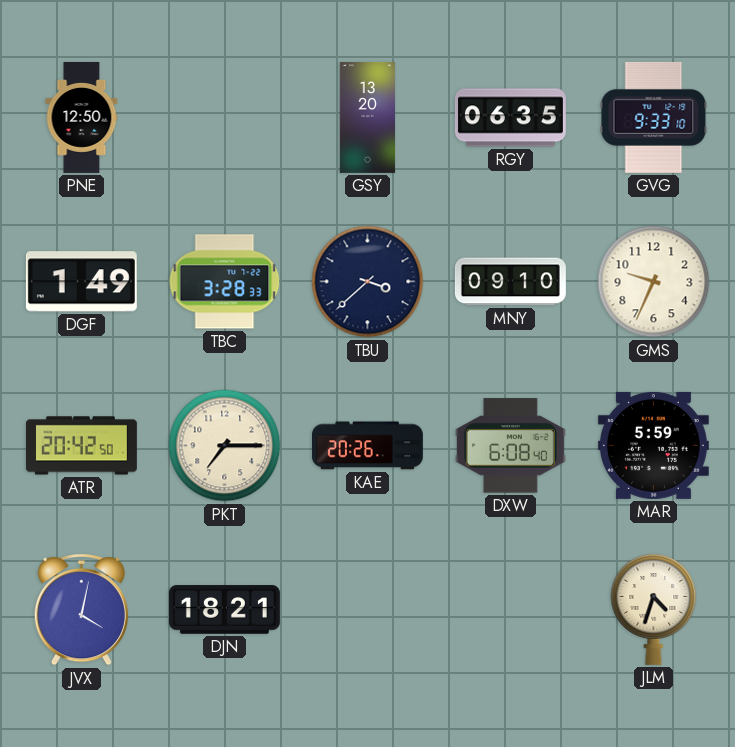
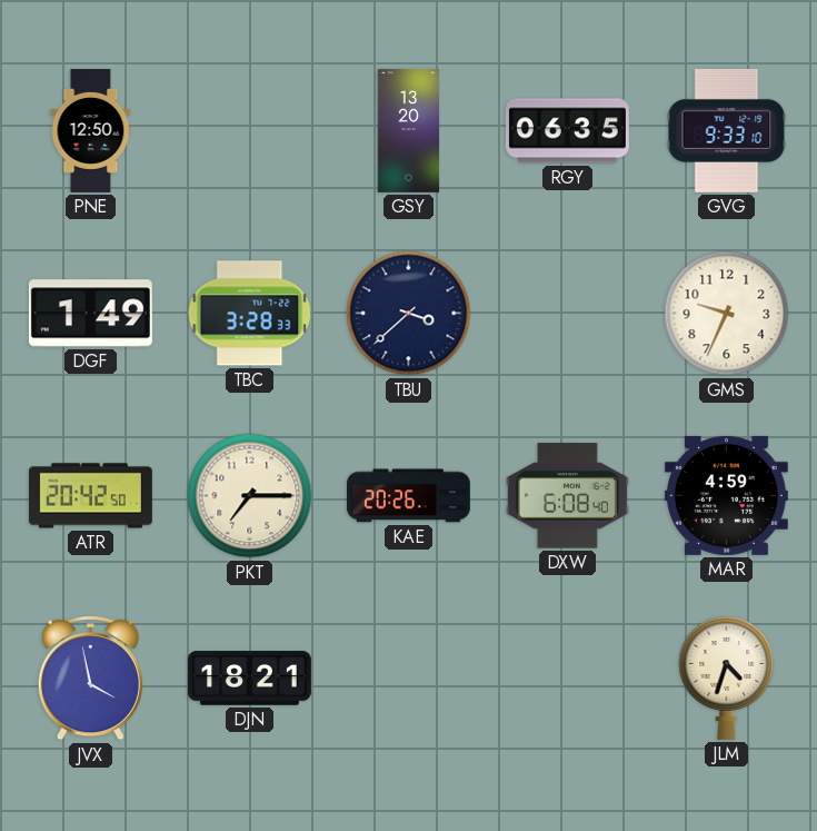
MNY: 09:10 -> none
MAR: 5:59 -> 4:59
JVX: 4:02 -> 3:58
